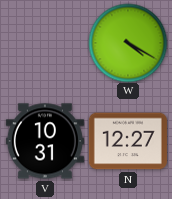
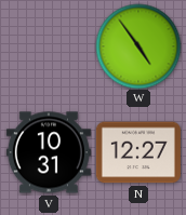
W: 4:20 -> 4:54
